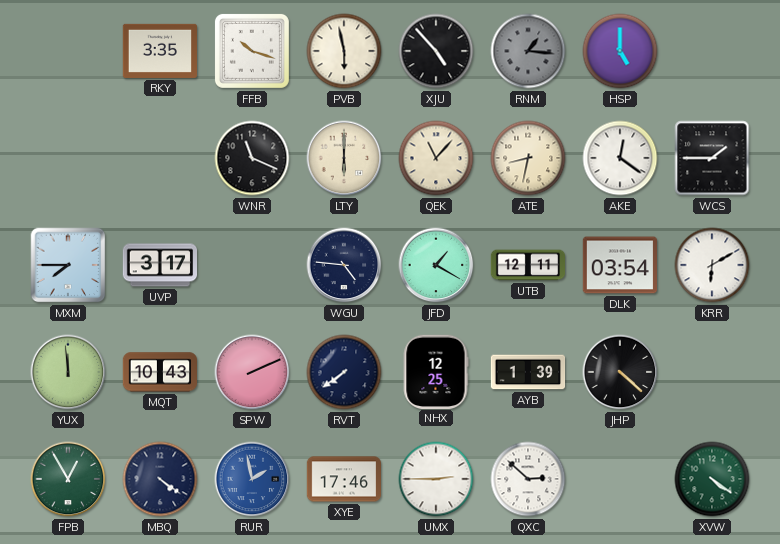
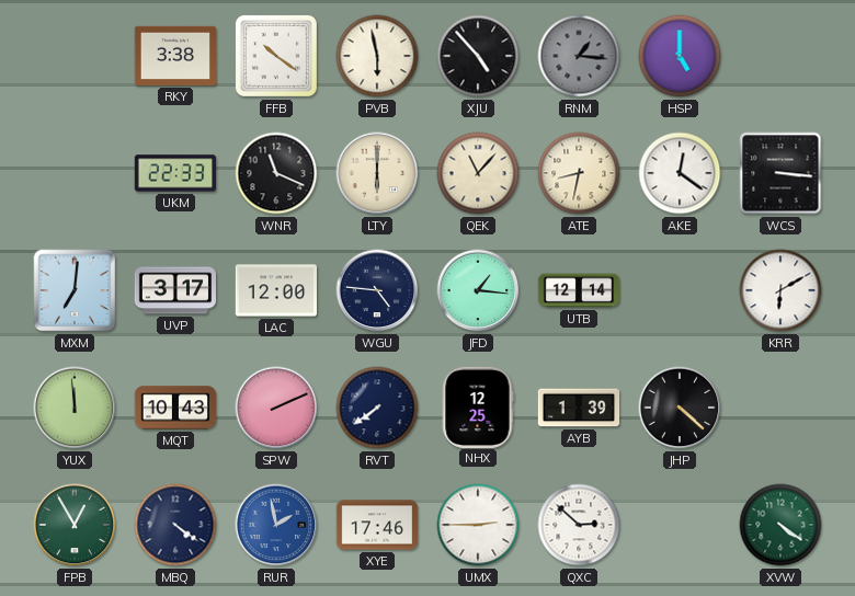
RKY: 3:35 -> 3:38
FFB: 10:18 -> 10:21
UKM: none -> 22:33
WCS: 1:45 -> 3:16
MXM: 7:45 -> 7:01
LAC: none -> 12:00
JFD: 1:20 -> 1:16
UTB: 12:11 -> 12:14
DLK: 03:54 -> none
